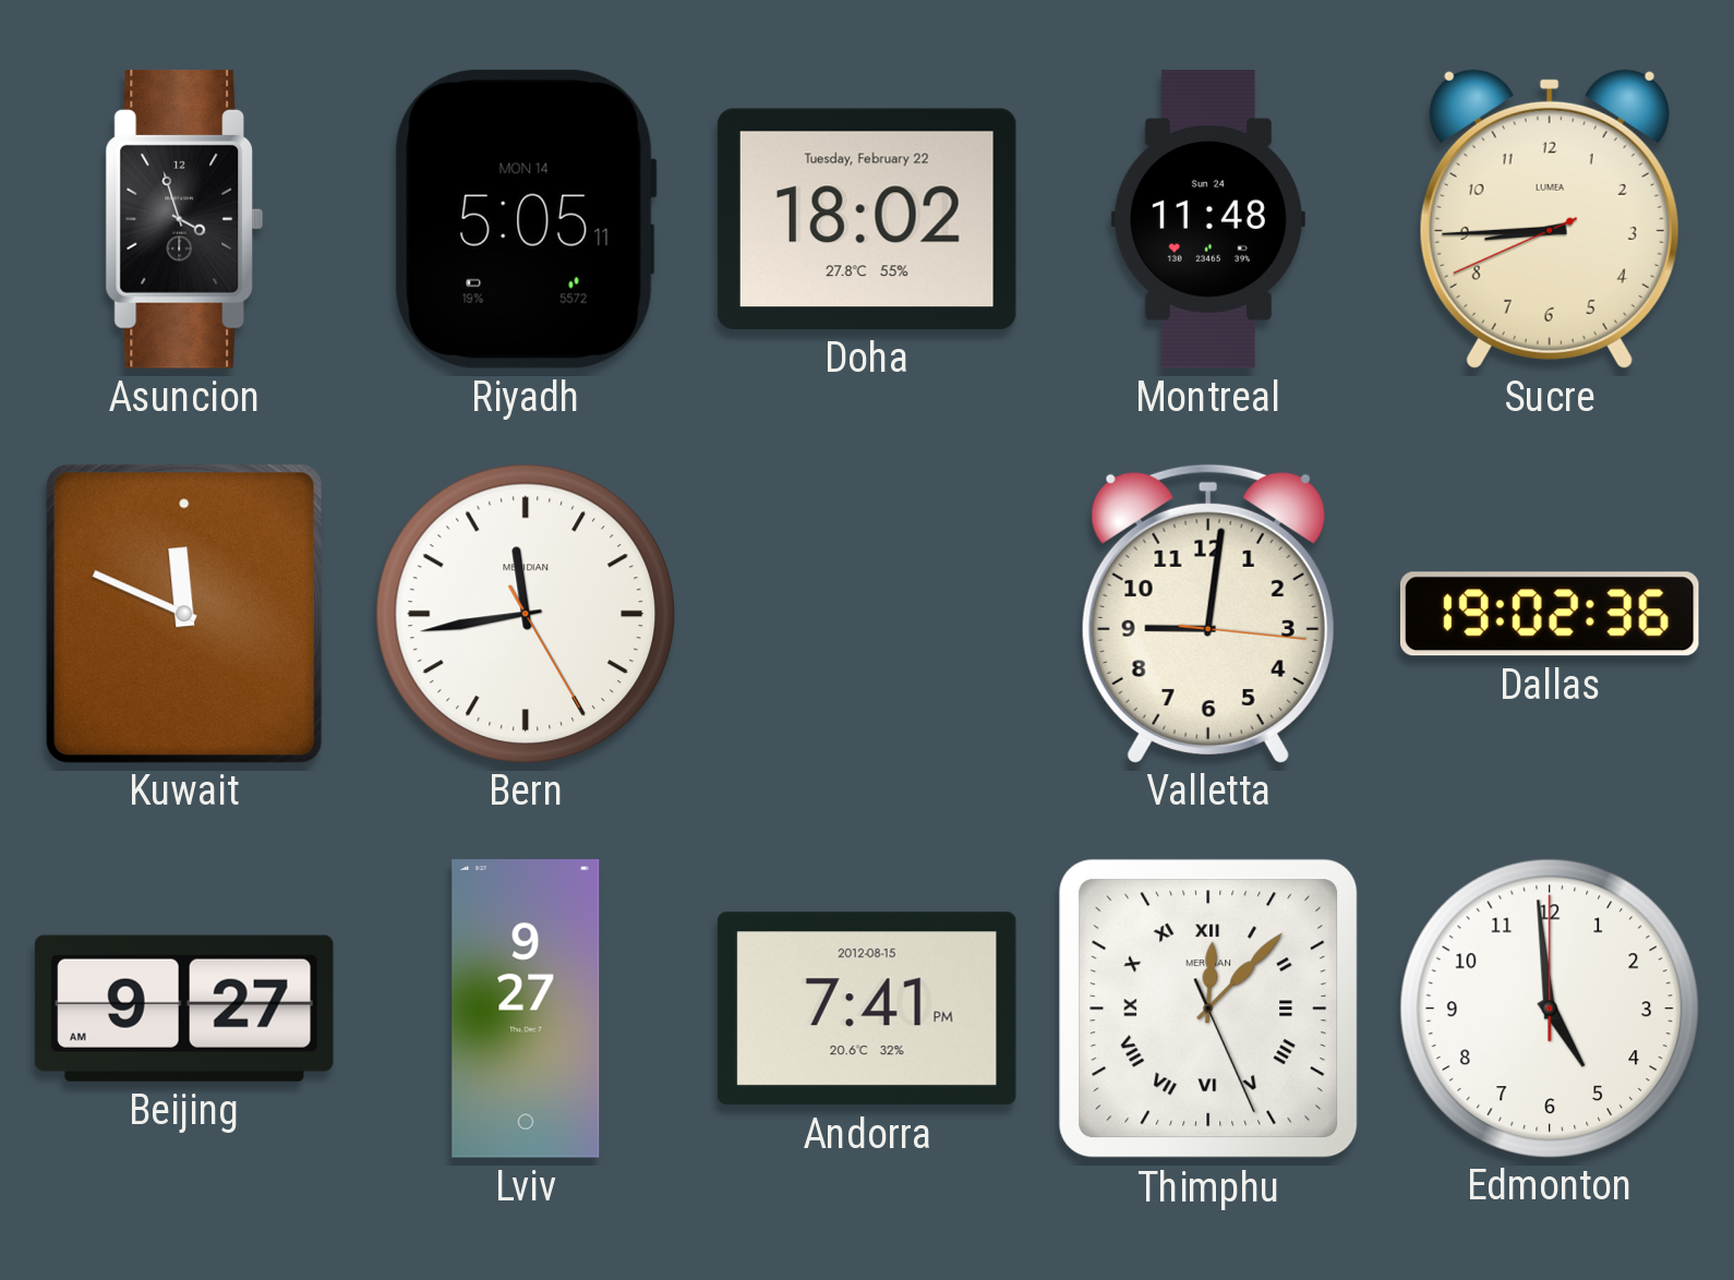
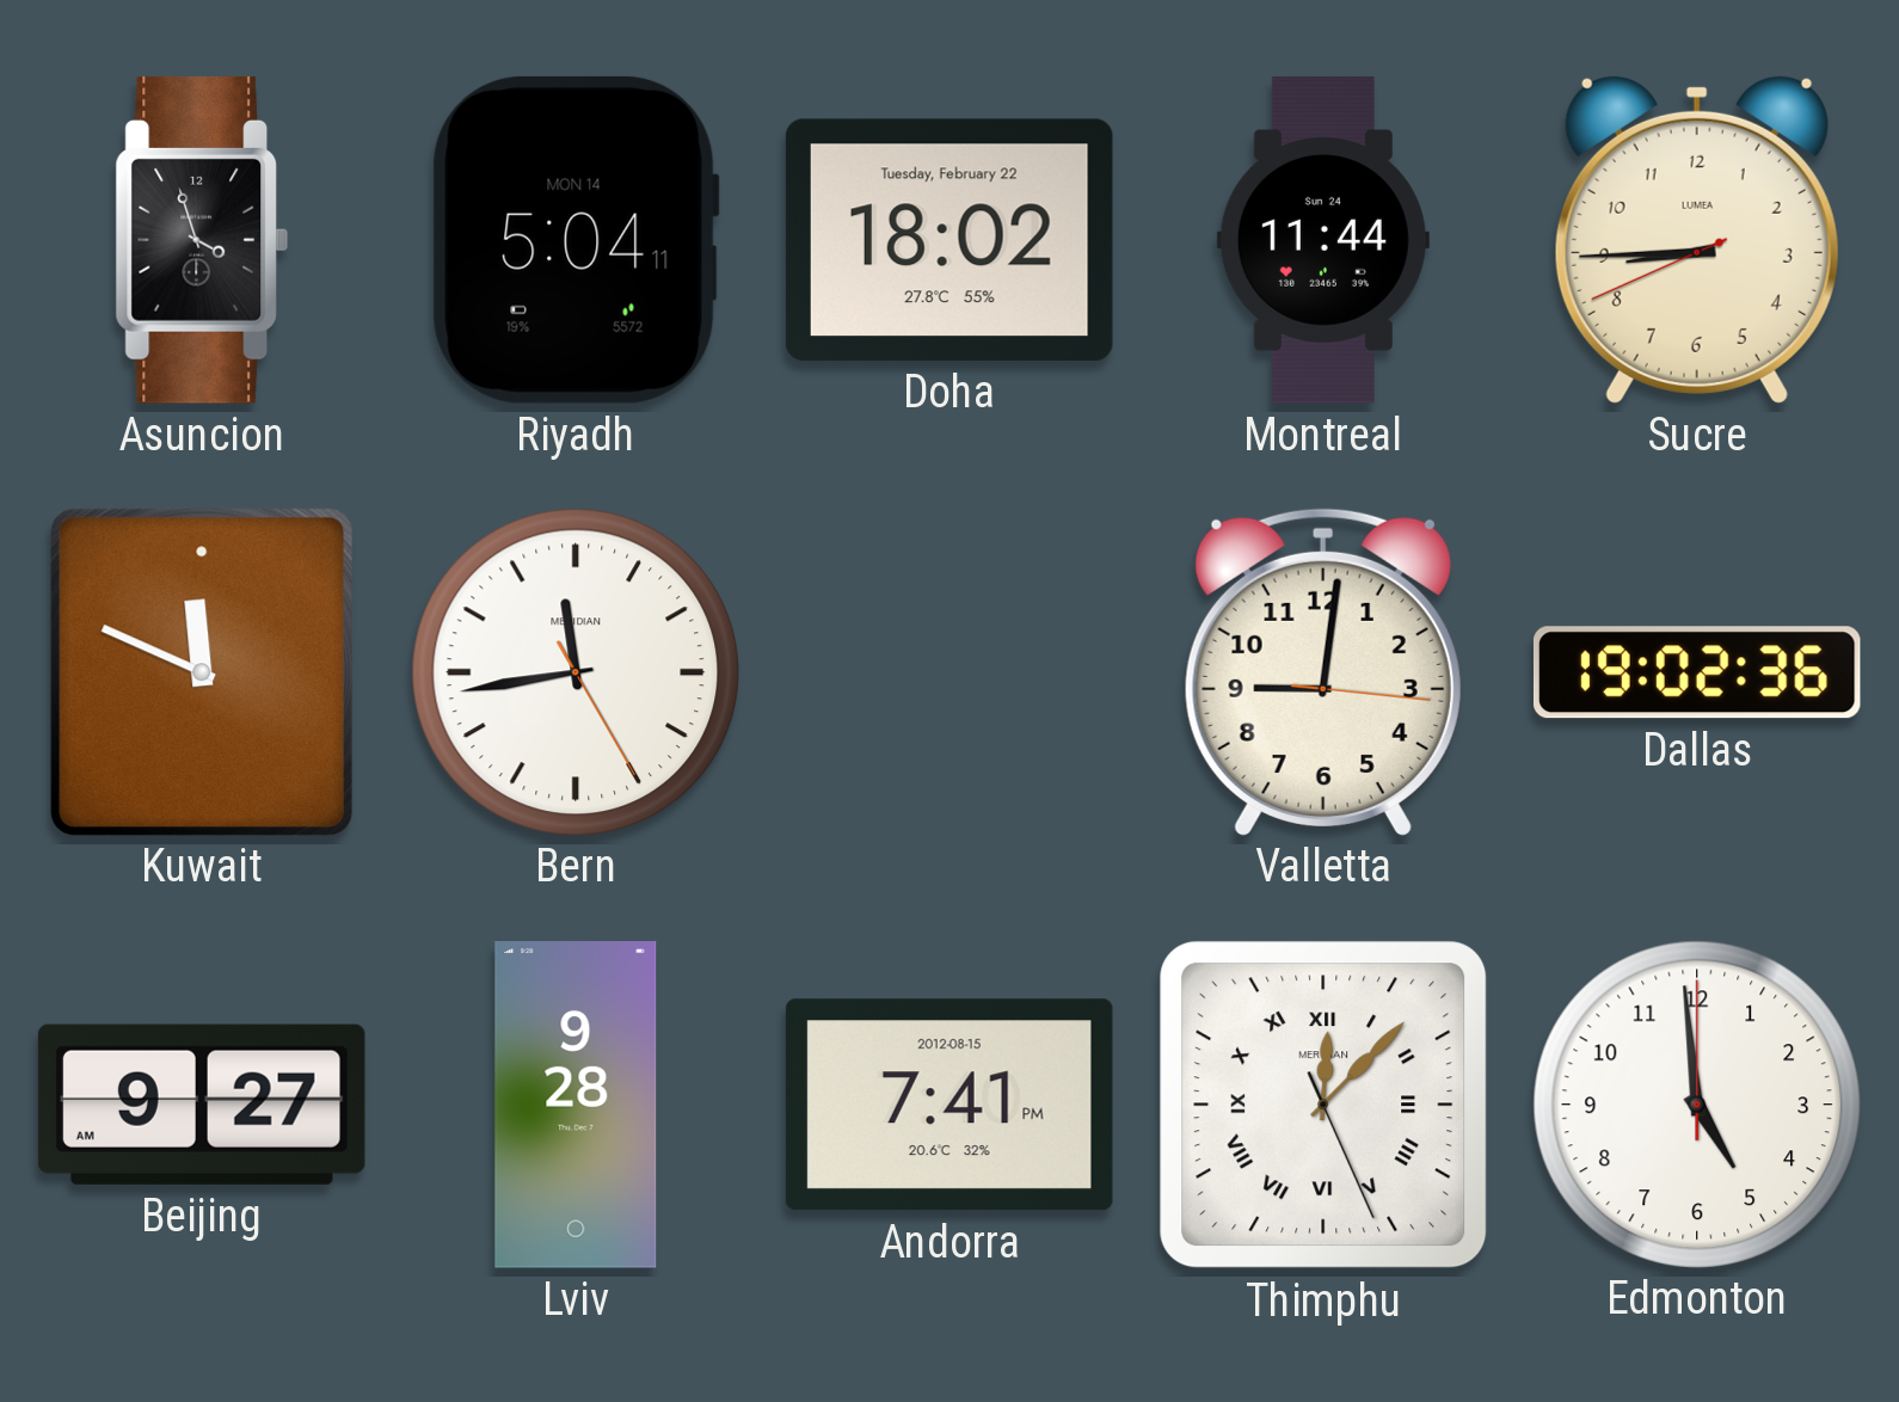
Riyadh: 5:05 -> 5:04
Montreal: 11:48 -> 11:44
Lviv: 9:27 -> 9:28
